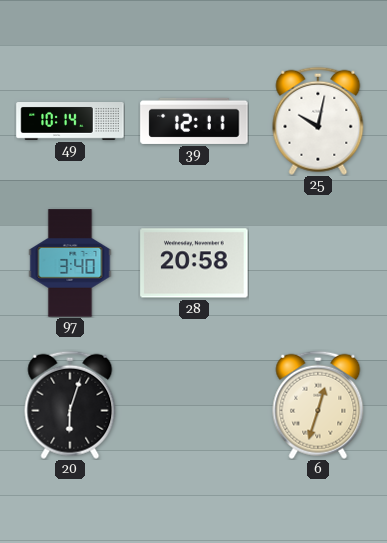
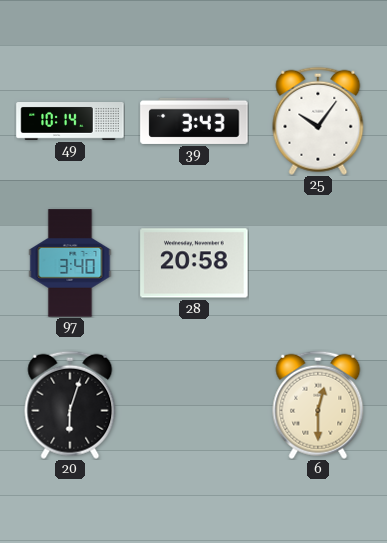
39: 12:11 -> 3:43
25: 10:02 -> 10:06
6: 12:33 -> 12:30
